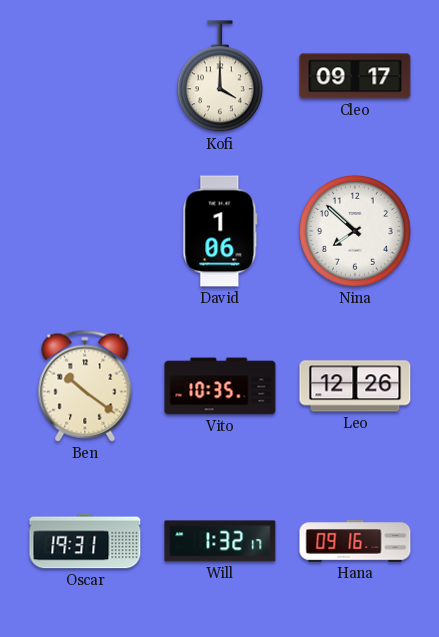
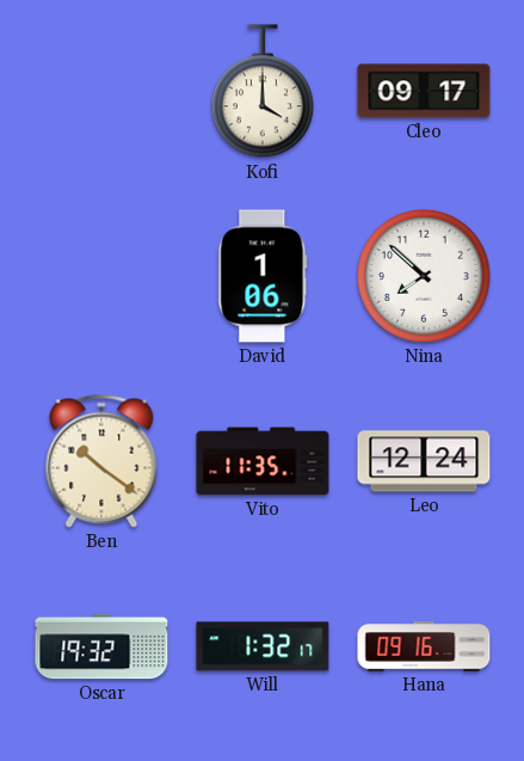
Vito: 10:35 -> 11:35
Leo: 12:26 -> 12:24
Oscar: 19:31 -> 19:32
